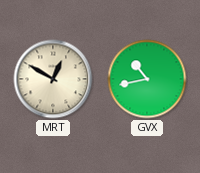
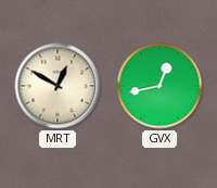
GVX: 10:43 -> 12:43
